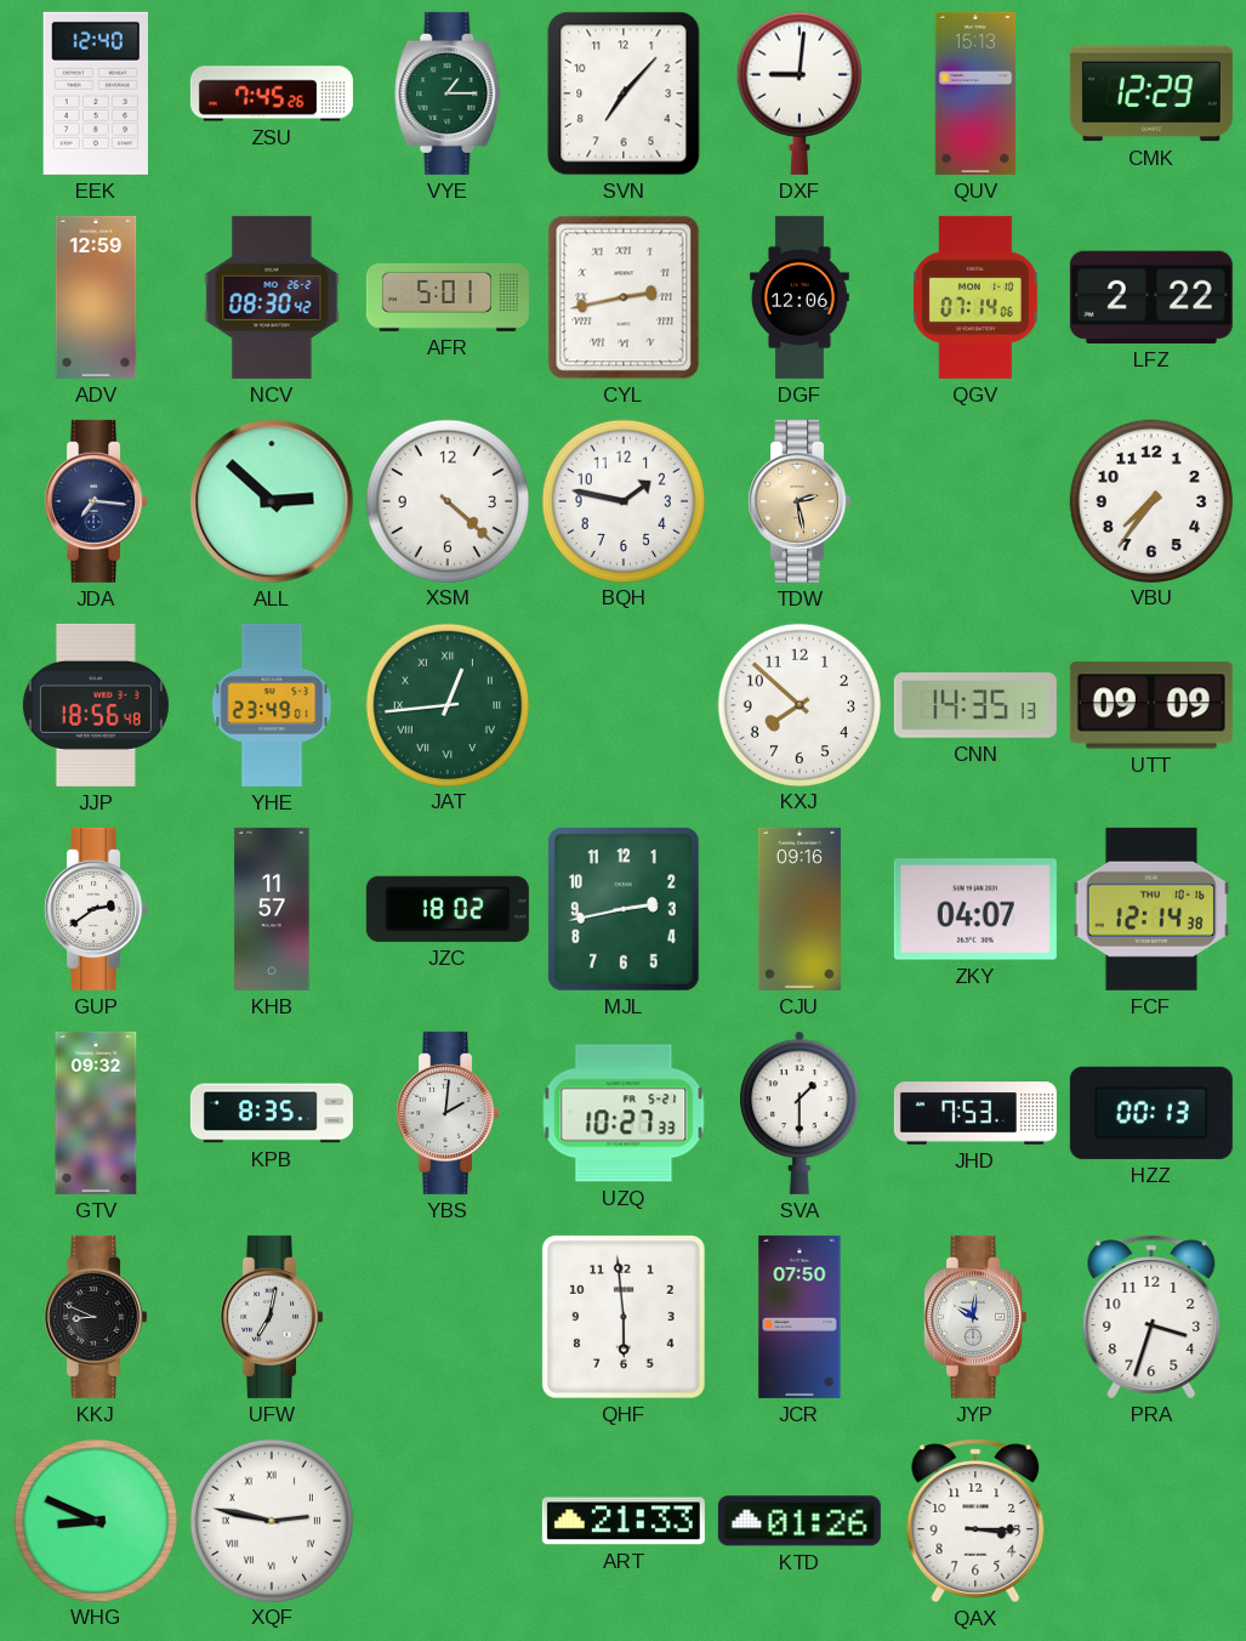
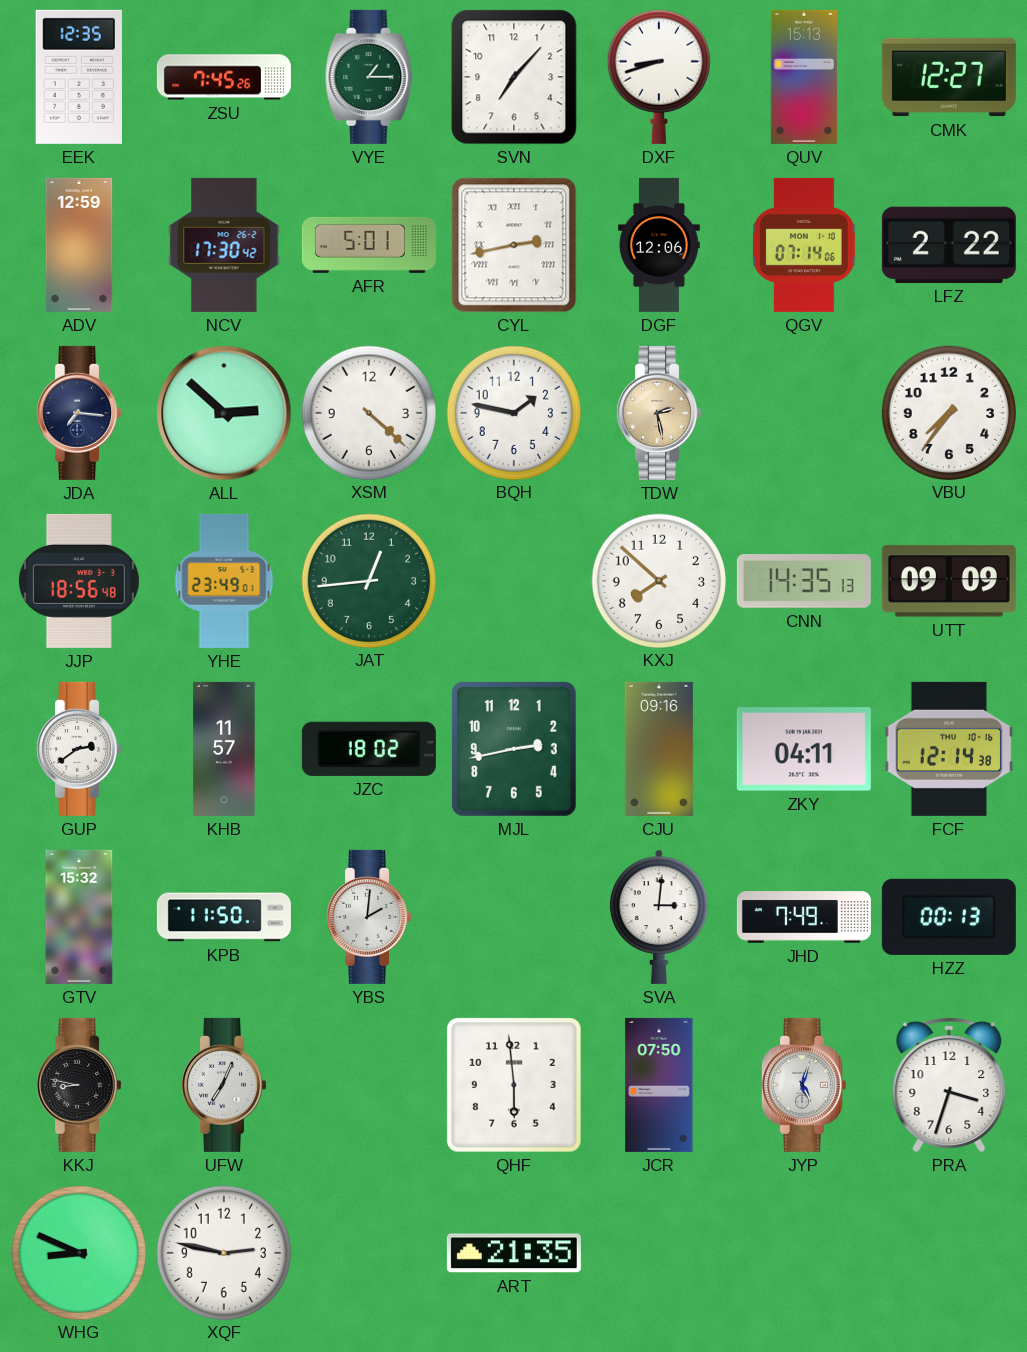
EEK: 12:40 -> 12:35
DXF: 9:01 -> 8:42
CMK: 12:29 -> 12:27
NCV: 08:30 -> 17:30
JAT numerals: Roman -> Arabic
ZKY: 04:07 -> 04:11
GTV: 09:32 -> 15:32
KPB: 8:35 -> 11:50
UZQ: 10:27 -> none
SVA: 1:30 -> 3:01
JHD: 7:53 -> 7:49
KKJ: 8:49 -> 8:47
UFW: 7:02 -> 7:04
JYP: 10:01 -> 5:03
XQF numerals: Roman -> Arabic
ART: 21:33 -> 21:35
KTD: 01:26 -> none
QAX: 3:15 -> none
